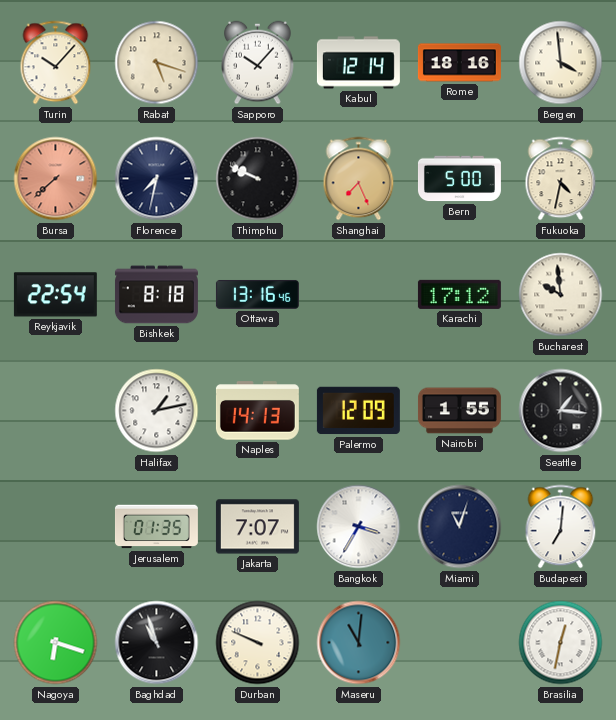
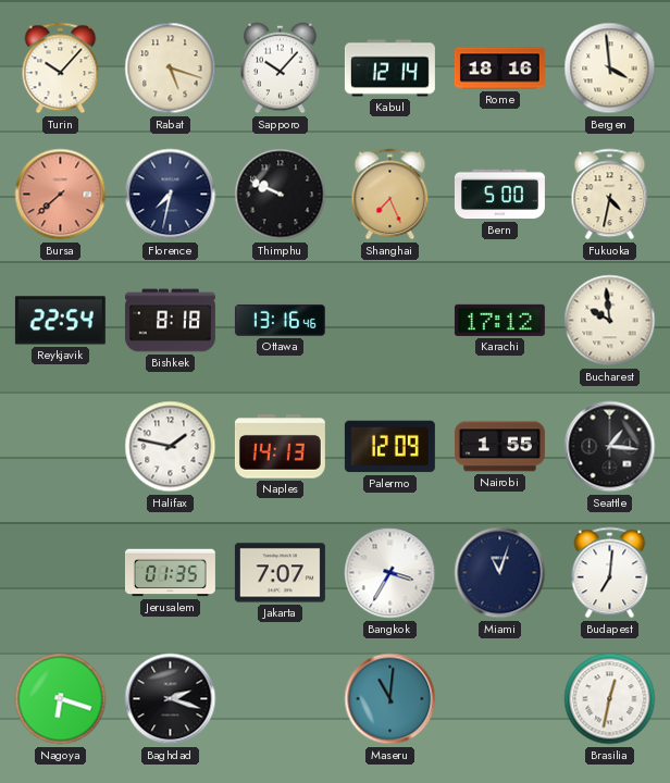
Halifax: 1:13 -> 1:47
Baghdad: 10:57 -> 2:18
Durban: 9:49 -> none
